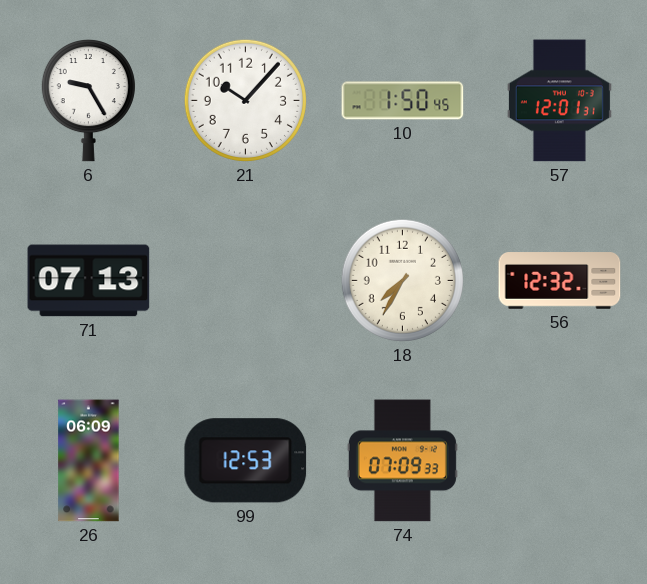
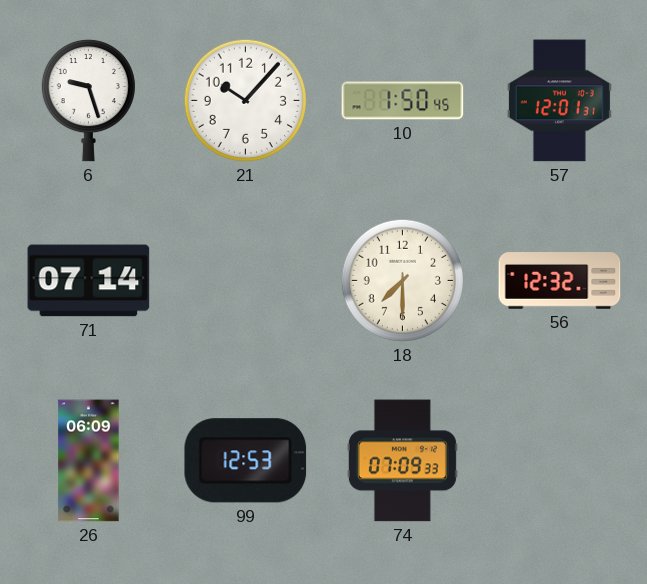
6: 9:25 -> 9:27
71: 07:13 -> 07:14
18: 7:35 -> 7:30
